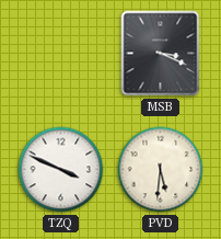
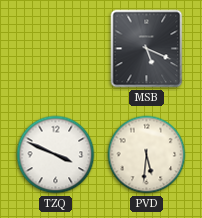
MSB: 3:19 -> 5:19
